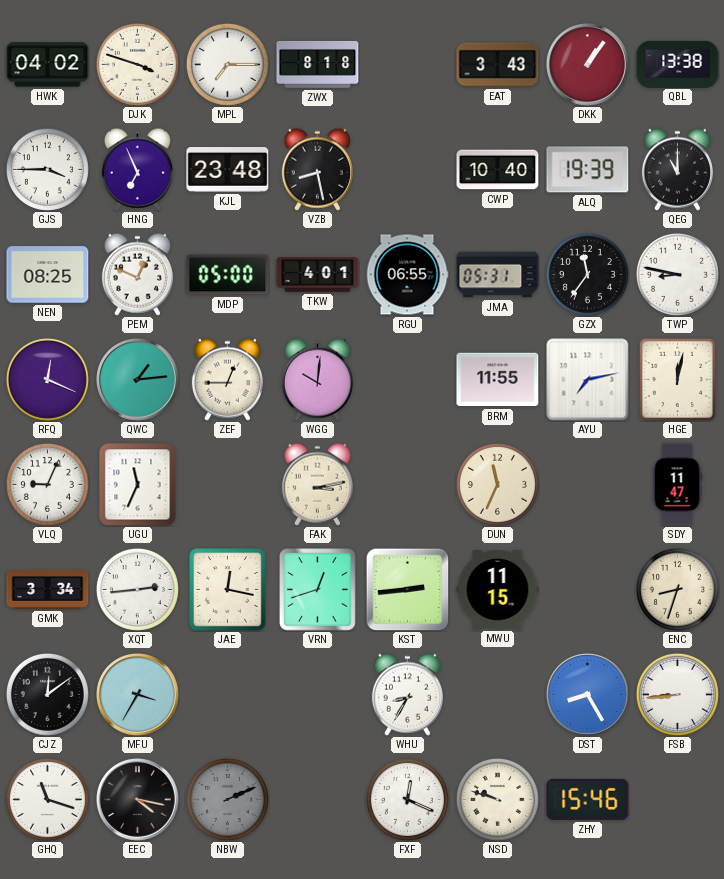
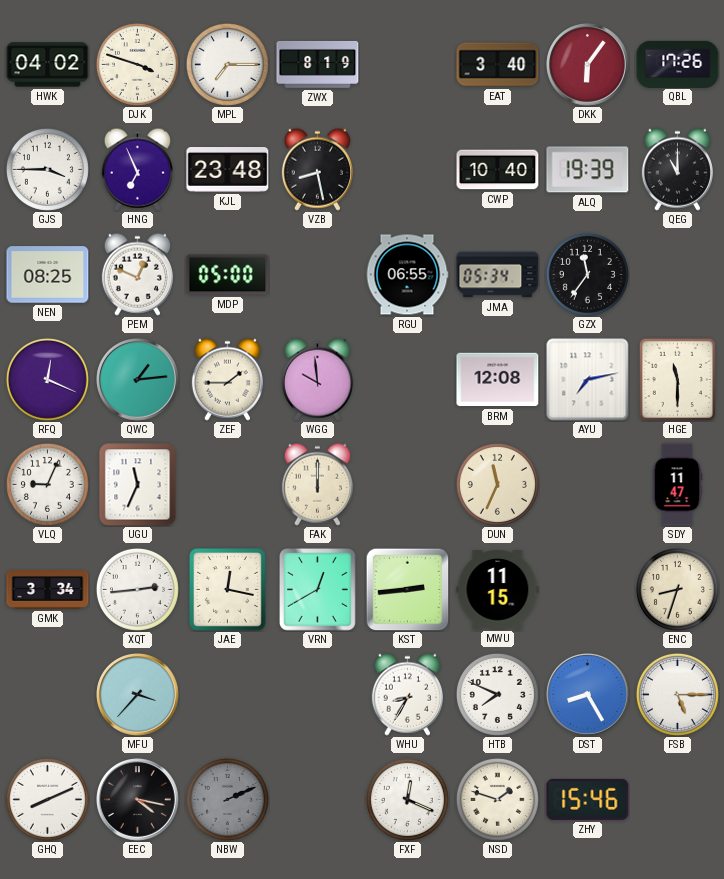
ZWX: 8:18 -> 8:19
EAT: 3:43 -> 3:40
DKK: 1:06 -> 6:06
QBL: 13:38 -> 17:26
TKW: 4:01 -> none
JMA: 05:31 -> 05:34
TWP: 8:47 -> none
ZEF: 12:45 -> 1:45
WGG: 10:01 -> 9:59
BRM: 11:55 -> 12:08
HGE: 12:02 -> 11:30
FAK: 3:13 -> 12:00
VRN: 12:42 -> 12:40
CJZ: 12:09 -> none
MFU: 3:35 -> 3:37
HTB: none -> 7:49
FSB: 8:44 -> 5:15
GHQ: 11:18 -> 8:11
NSD: 9:48 -> 1:48
